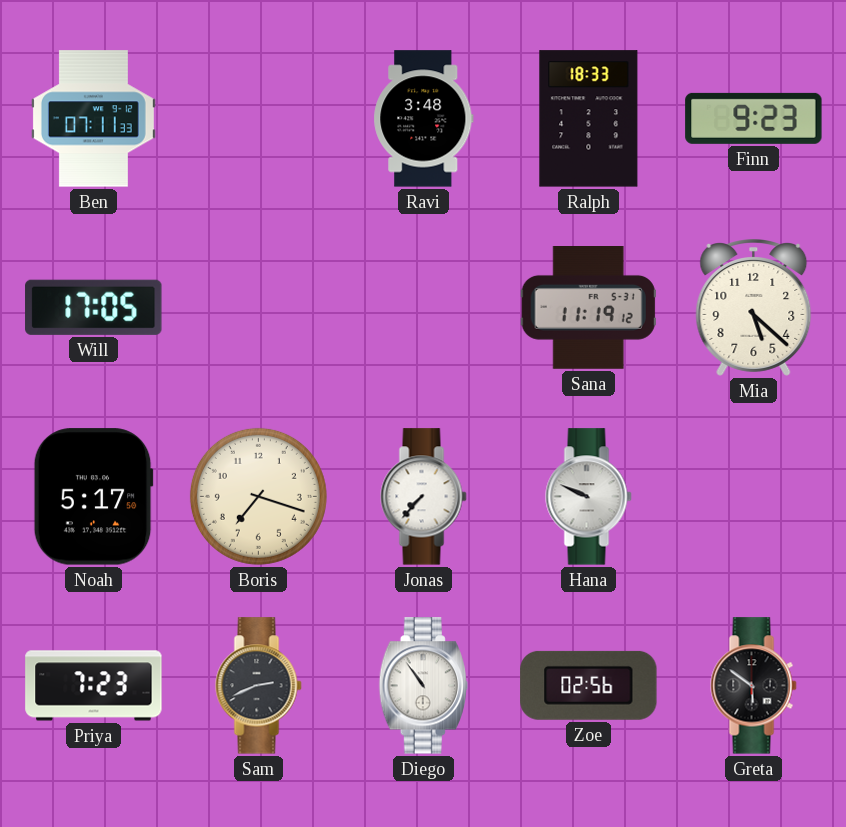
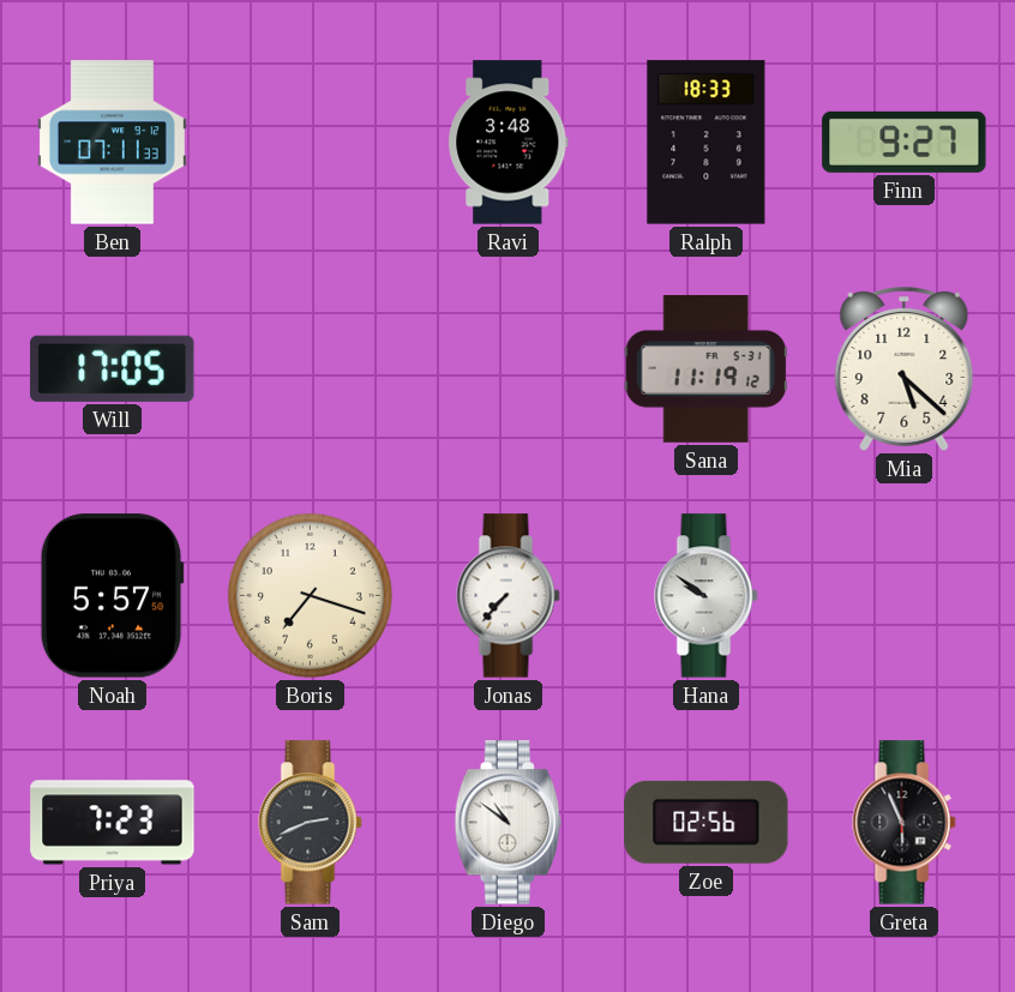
Finn: 9:23 -> 9:27
Noah: 5:17 -> 5:57
Hana: 9:49 -> 9:51
Diego: 10:54 -> 10:51
Greta: 5:51 -> 5:56
